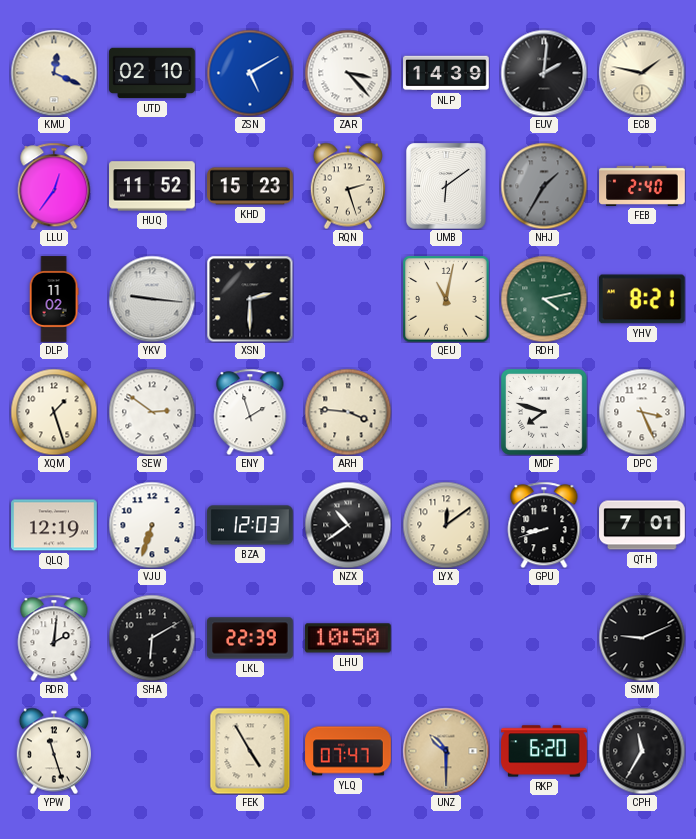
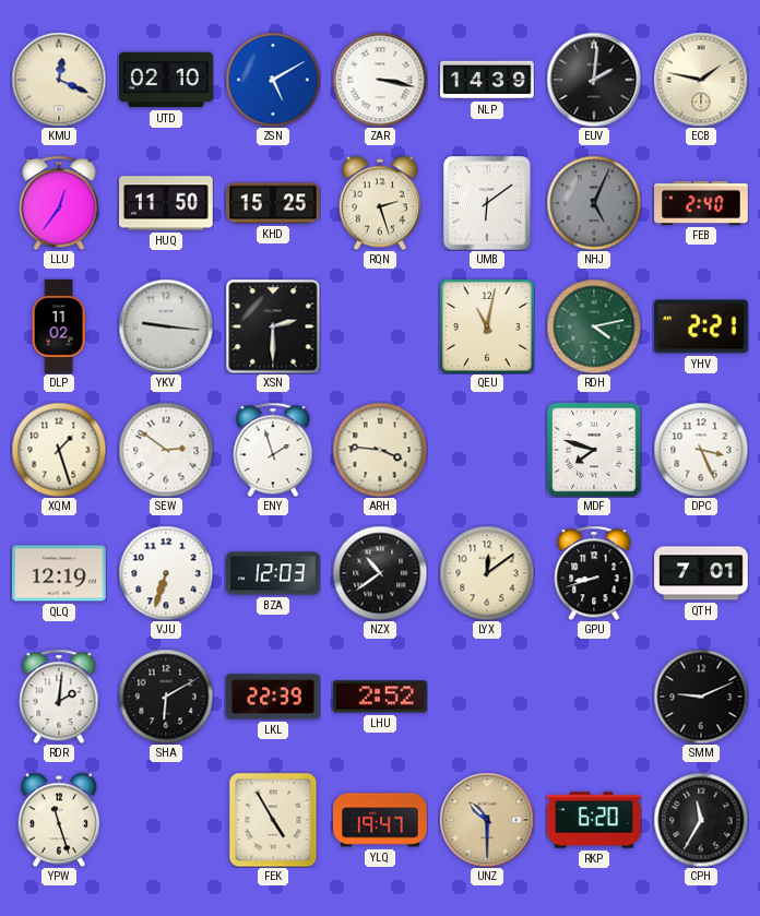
ZAR: 3:23 -> 3:17
HUQ: 11:52 -> 11:50
KHD: 15:23 -> 15:25
NHJ: 1:35 -> 5:04
YHV: 8:21 -> 2:21
LHU: 10:50 -> 2:52
YLQ: 07:47 -> 19:47
